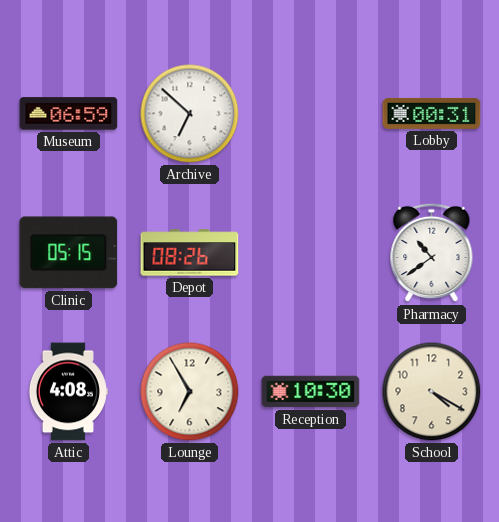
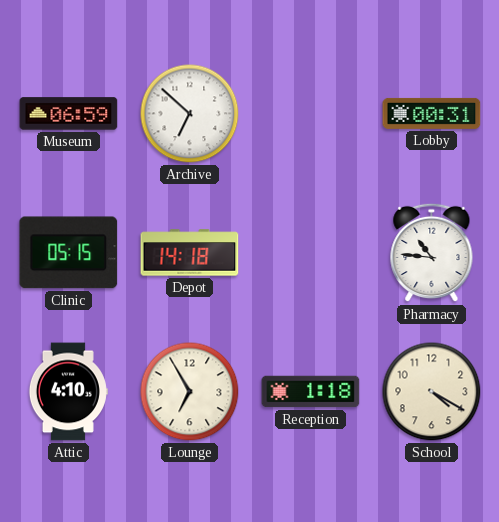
Depot: 08:26 -> 14:18
Pharmacy: 10:39 -> 10:46
Attic: 4:08 -> 4:10
Reception: 10:30 -> 1:18
